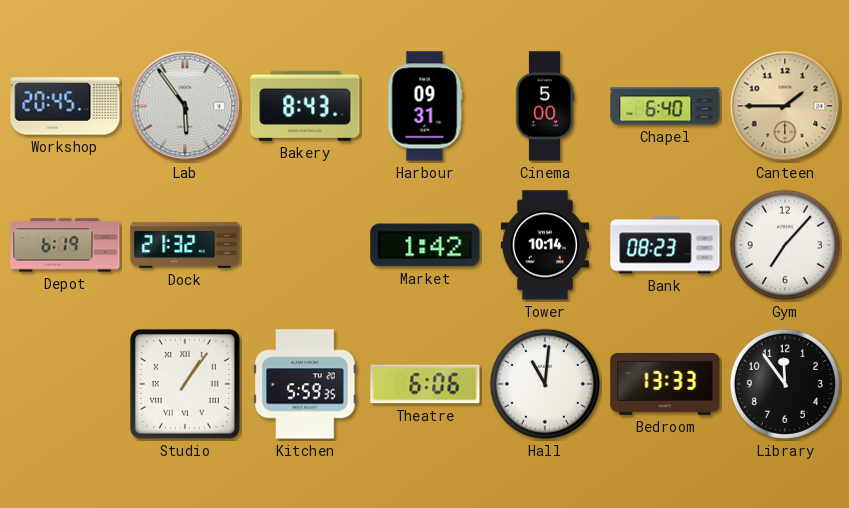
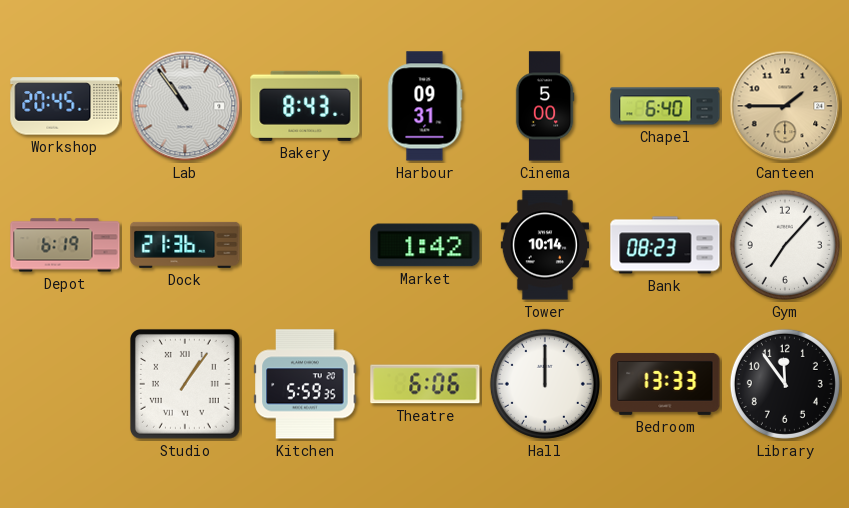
Lab: 5:54 -> 10:54
Dock: 21:32 -> 21:36
Hall: 11:01 -> 12:00
